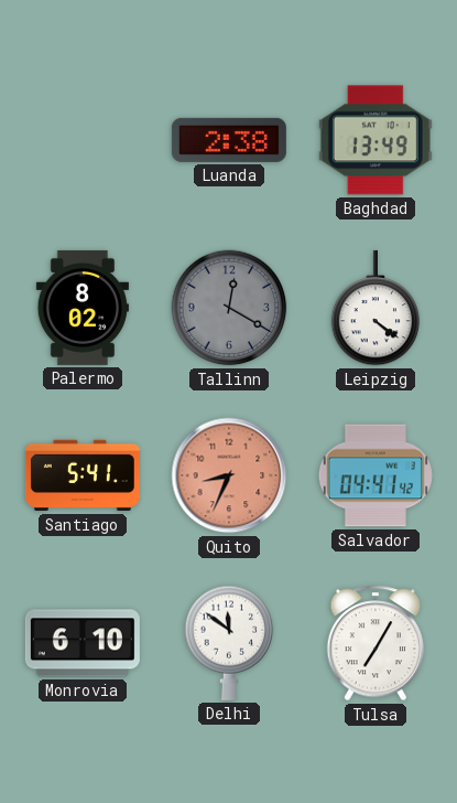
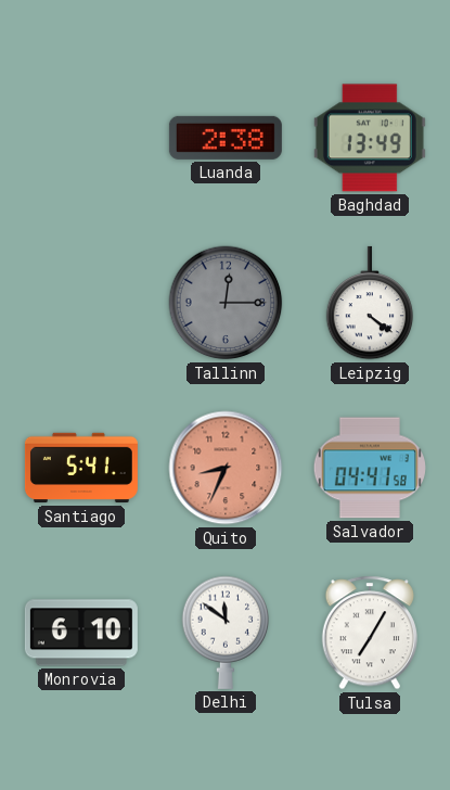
Palermo: 8:02 -> none
Tallinn: 12:20 -> 12:15
Salvador: 04:41:42 -> 04:41:58
